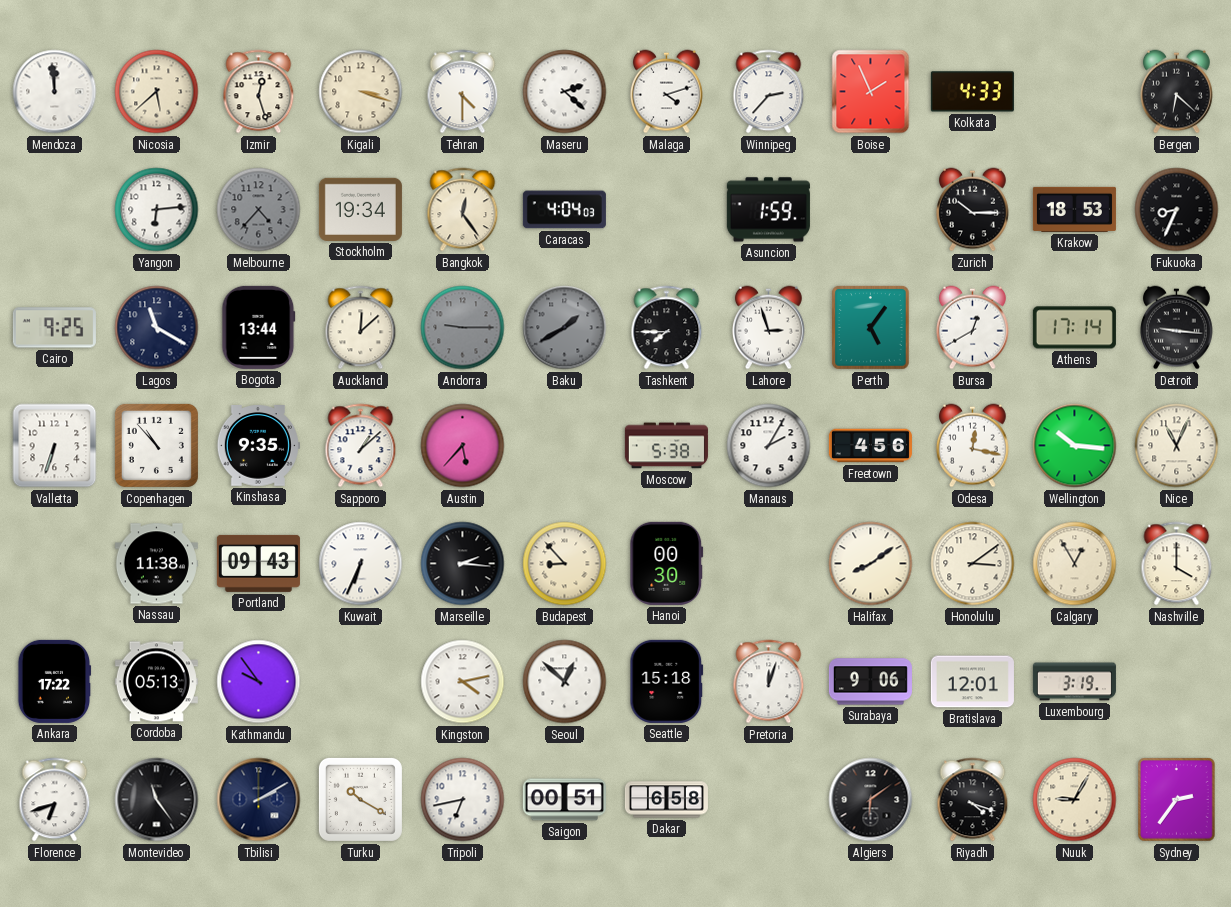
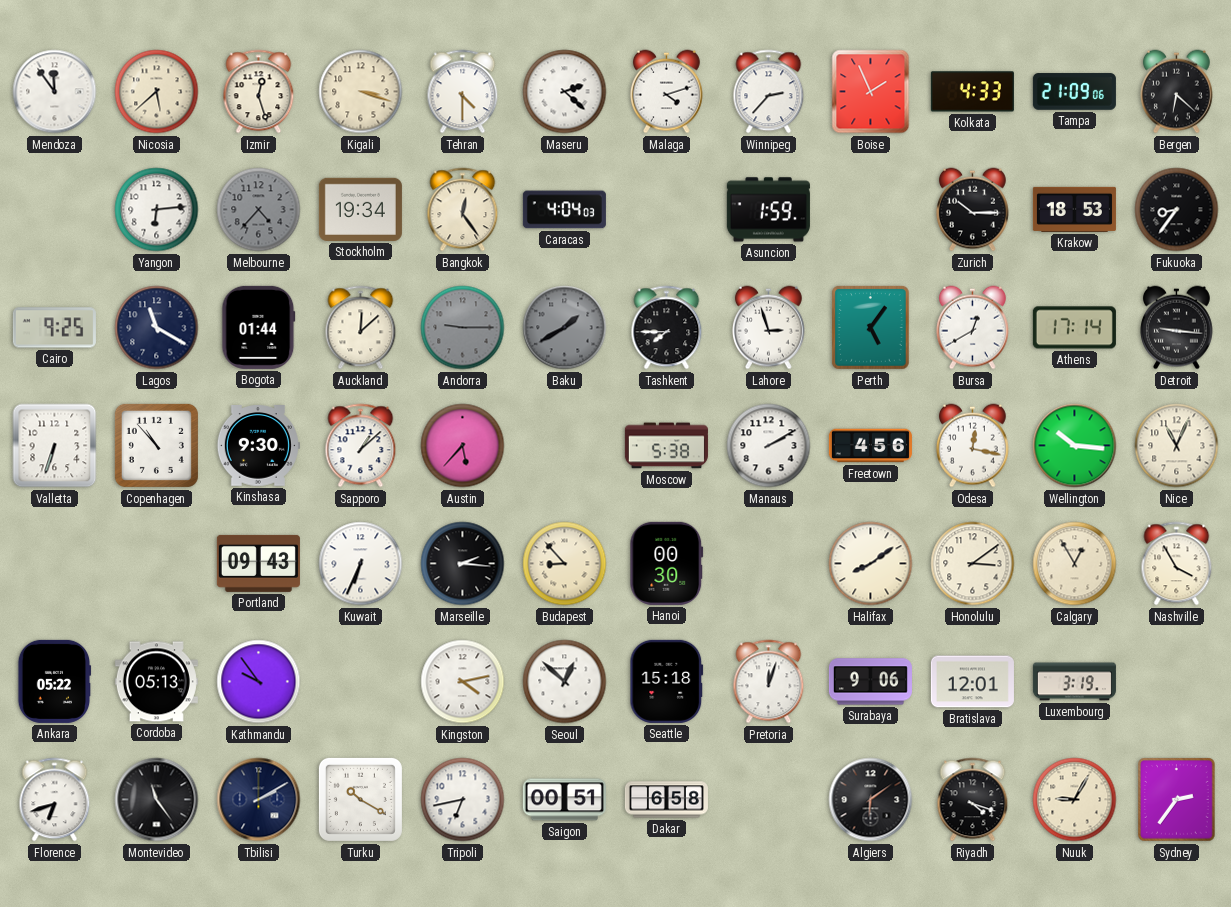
Mendoza: 11:59 -> 11:54
Tampa: none -> 21:09
Fukuoka: 8:34 -> 8:36
Bogota: 13:44 -> 01:44
Kinshasa: 9:35 -> 9:30
Manaus: 2:05 -> 2:10
Nassau: 11:38 -> none
Nashville: 4:00 -> 3:55
Ankara: 17:22 -> 05:22
